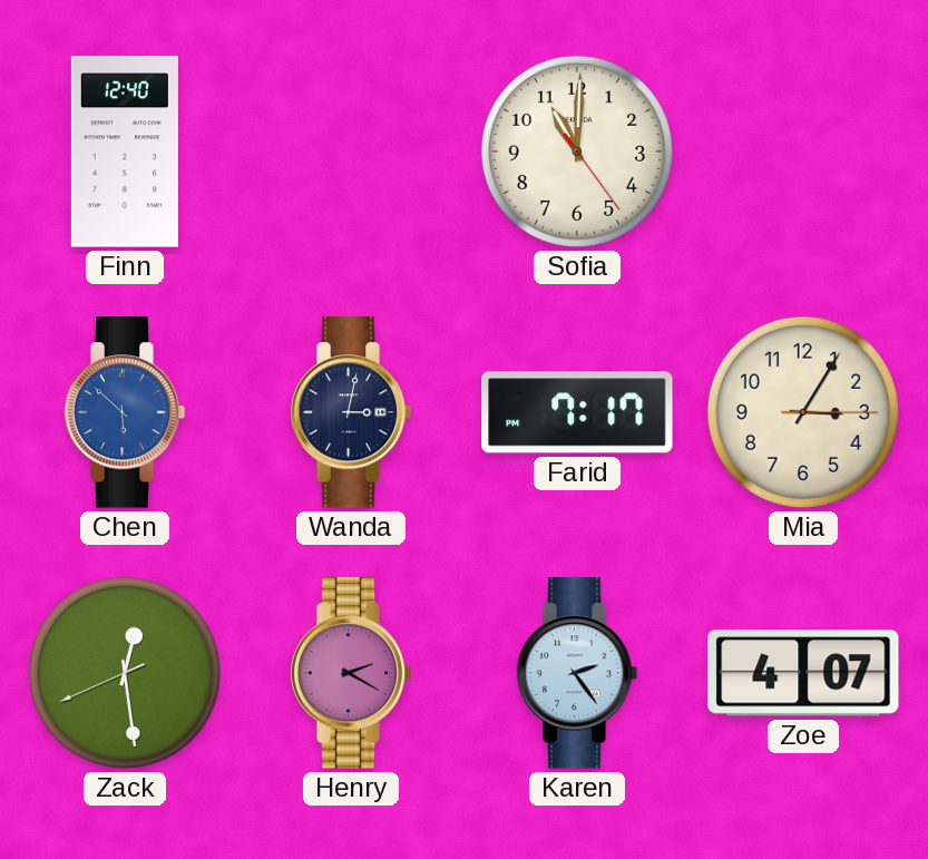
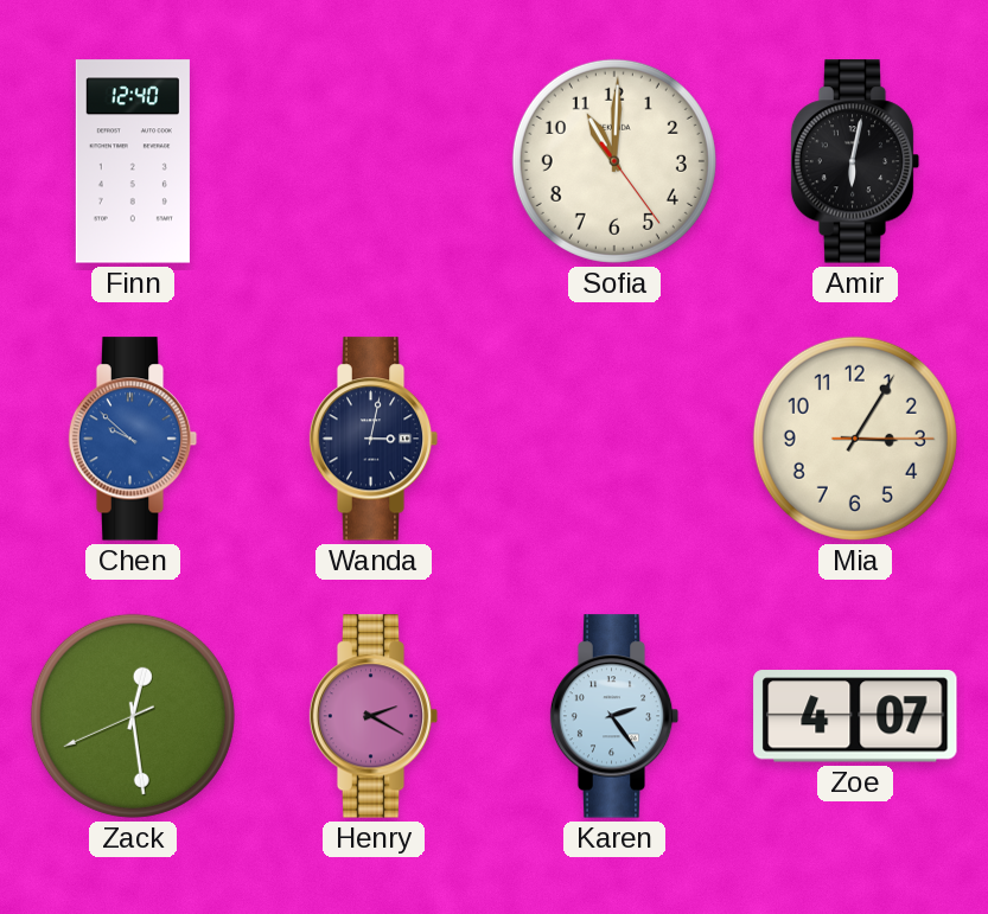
Amir: none -> 6:02
Chen: 5:52 -> 9:52
Farid: 7:17 -> none
